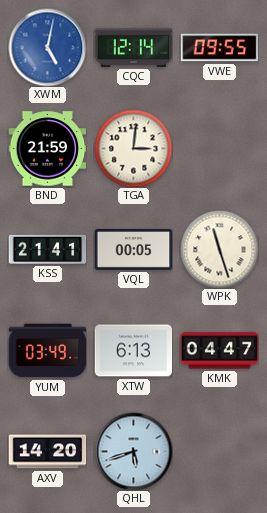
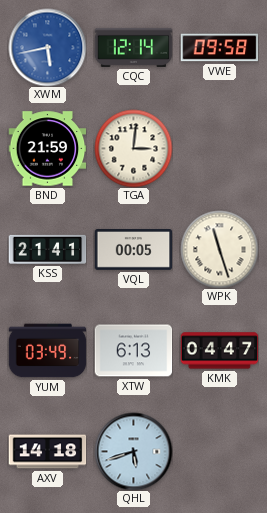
XWM: 5:02 -> 5:43
VWE: 09:55 -> 09:58
AXV: 14:20 -> 14:18
